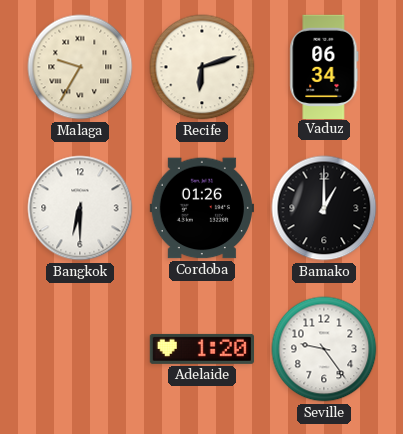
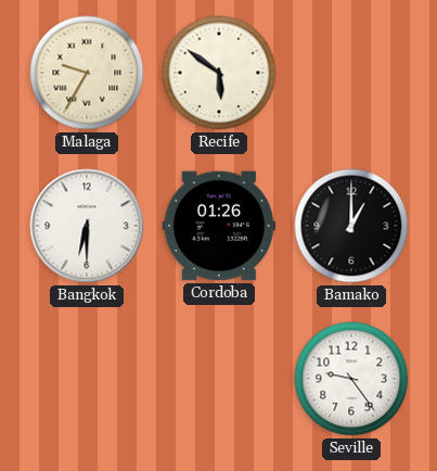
Recife: 6:12 -> 5:51
Vaduz: 06:34 -> none
Adelaide: 1:20 -> none
